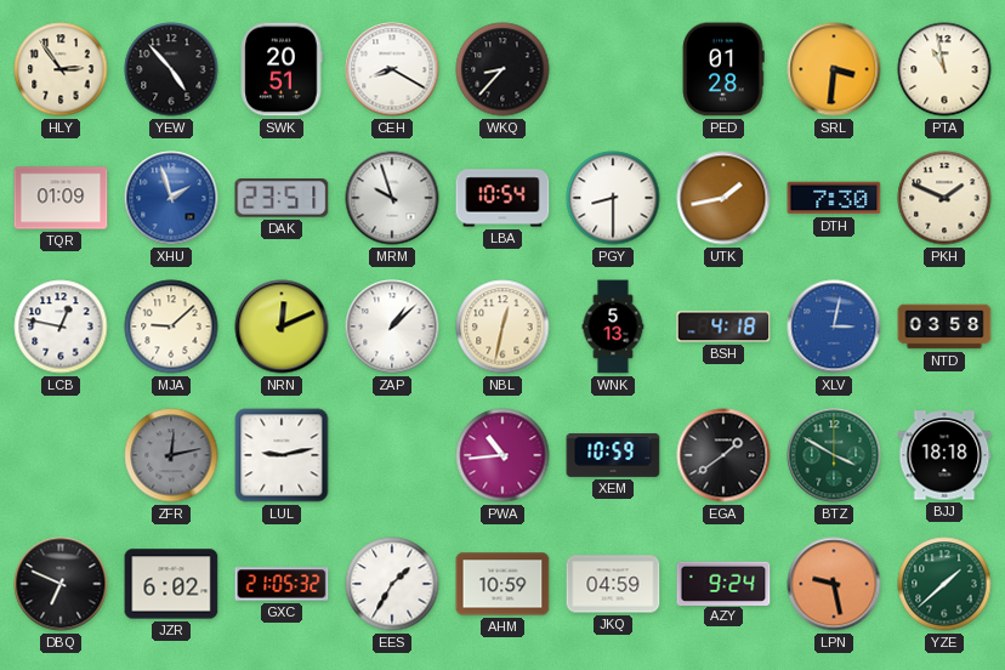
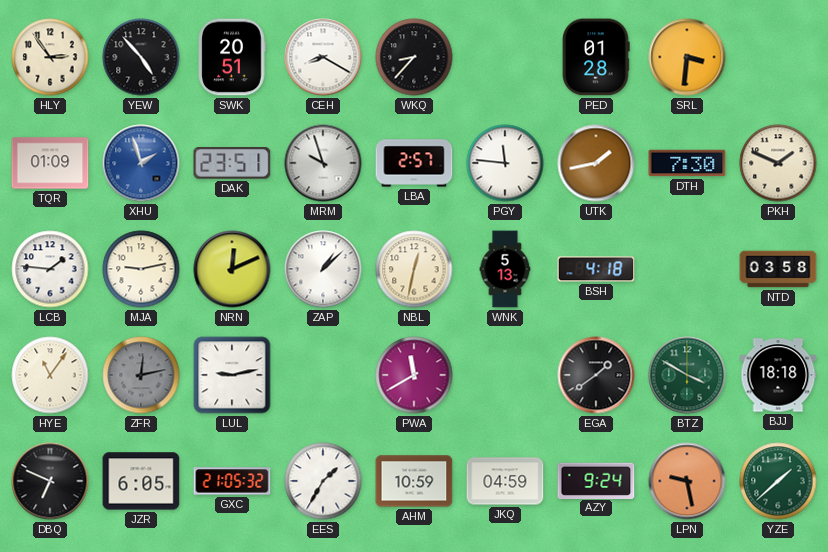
PTA: 10:58 -> none
LBA: 10:54 -> 2:57
PGY: 8:30 -> 11:46
LCB: 12:47 -> 1:46
MJA: 9:08 -> 9:13
XLV: 3:02 -> none
HYE: none -> 11:06
PWA: 10:44 -> 11:40
XEM: 10:59 -> none
JZR: 6:02 -> 6:05
